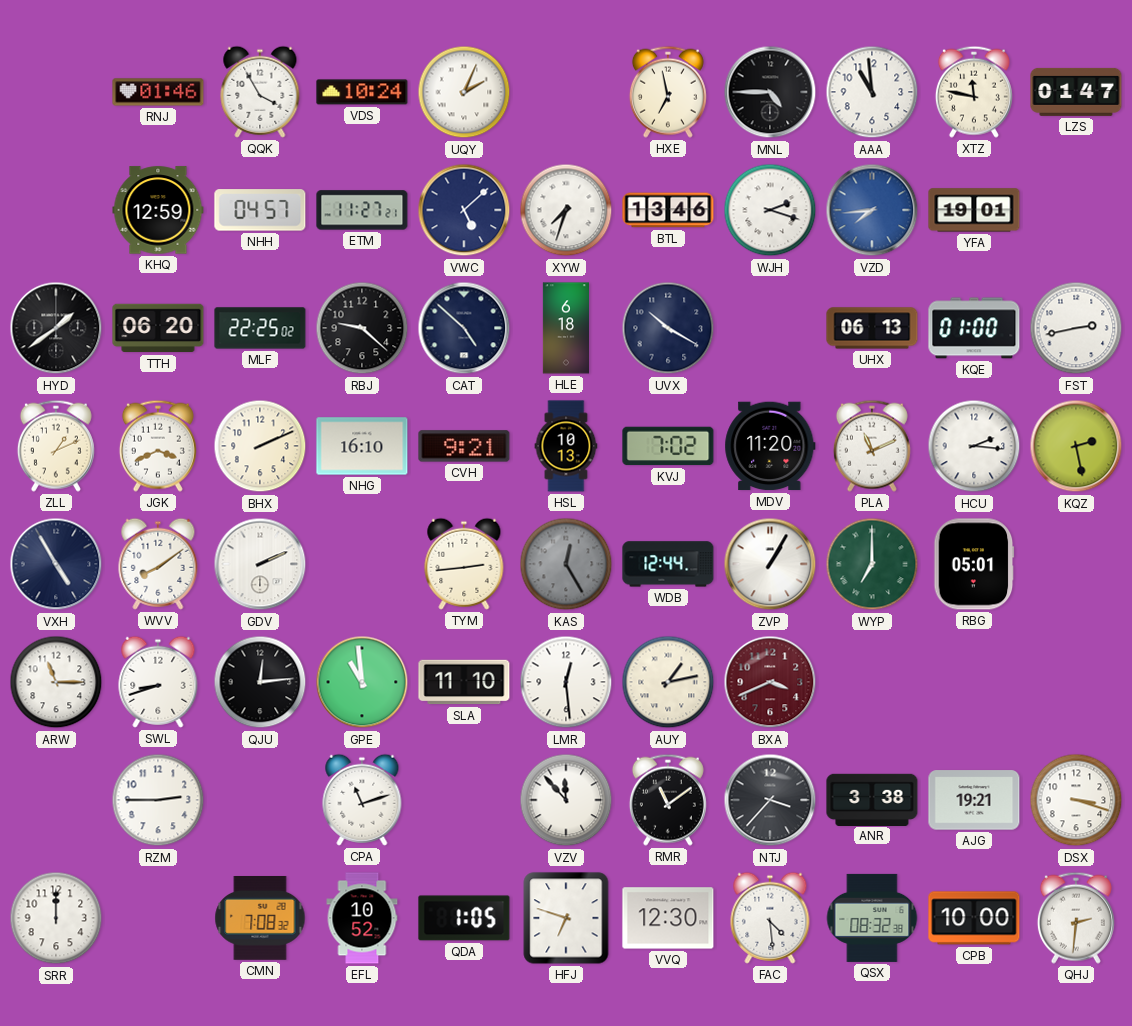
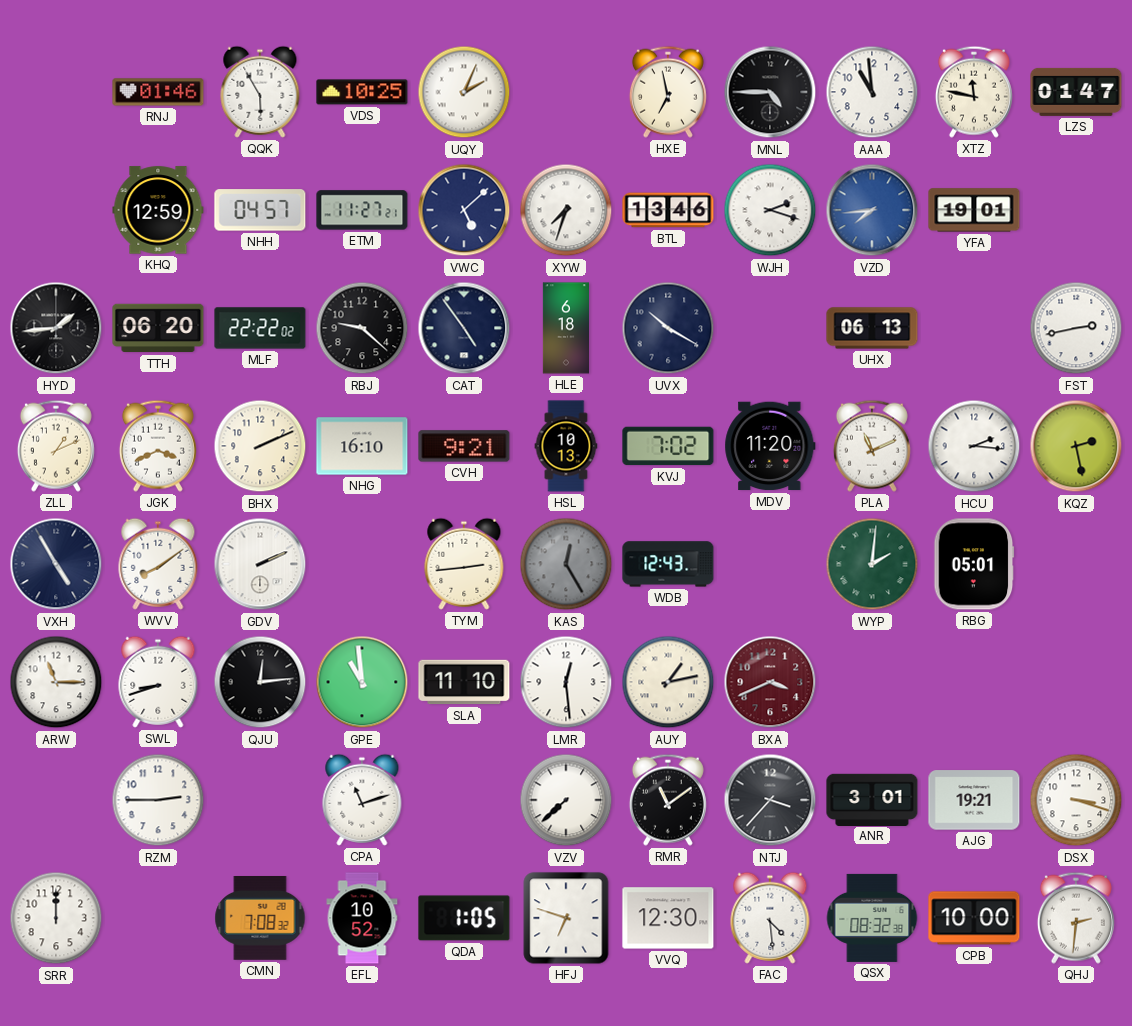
QQK: 3:55 -> 5:55
VDS: 10:24 -> 10:25
HYD: 1:39 -> 1:44
MLF: 22:25 -> 22:22
CAT: 4:52 -> 4:54
KQE: 01:00 -> none
WDB: 12:44 -> 12:43
ZVP: 1:05 -> none
WYP: 7:00 -> 2:01
VZV: 11:53 -> 7:38
ANR: 3:38 -> 3:01
